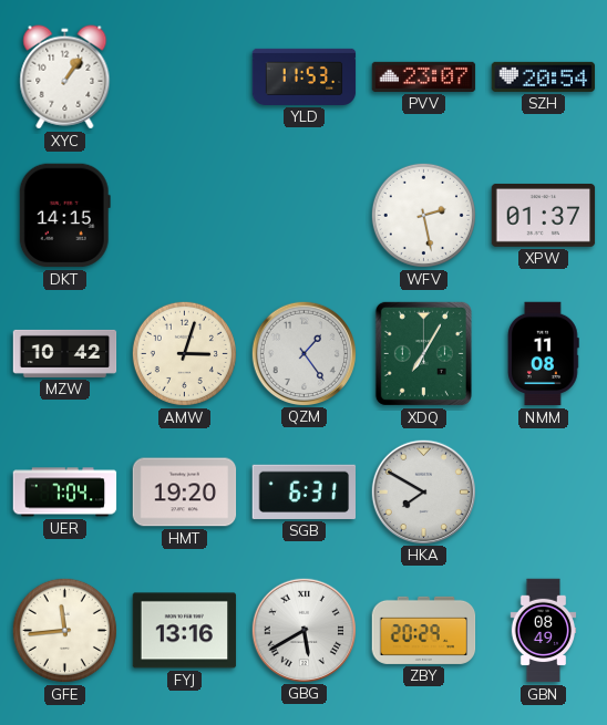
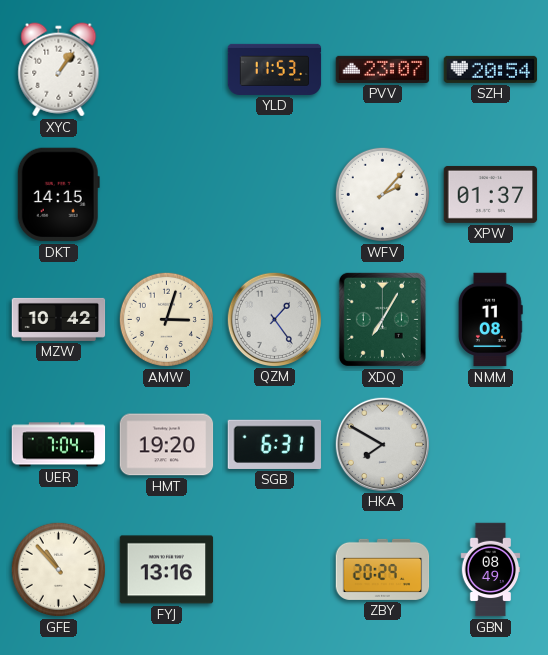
WFV: 2:28 -> 2:07
GFE: 11:44 -> 10:53
GBG: 5:40 -> none
